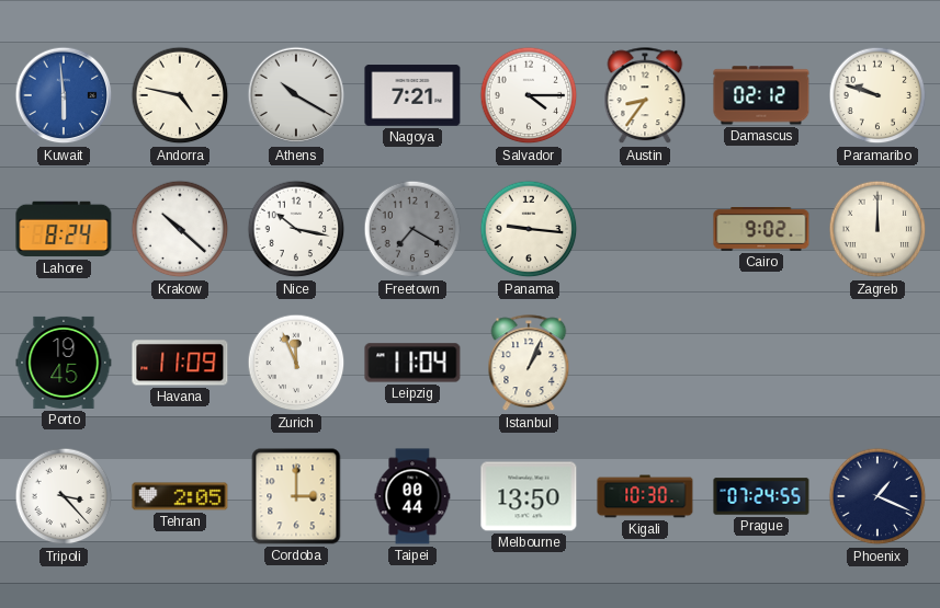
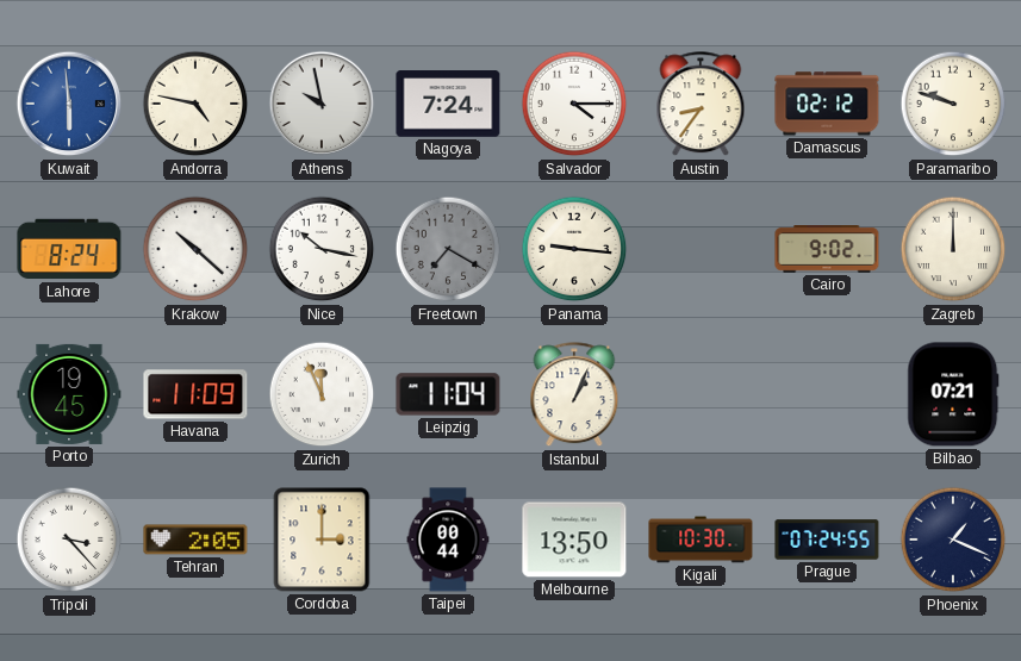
Athens: 10:20 -> 9:58
Nagoya: 7:21 -> 7:24
Bilbao: none -> 07:21
